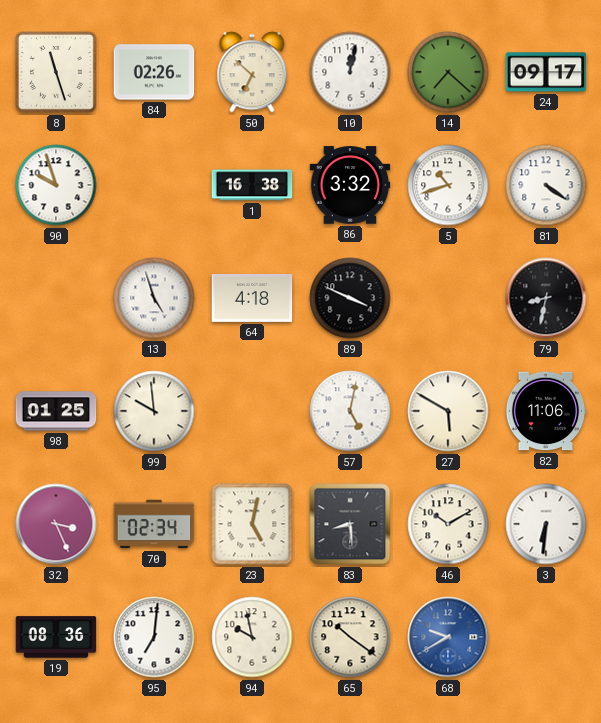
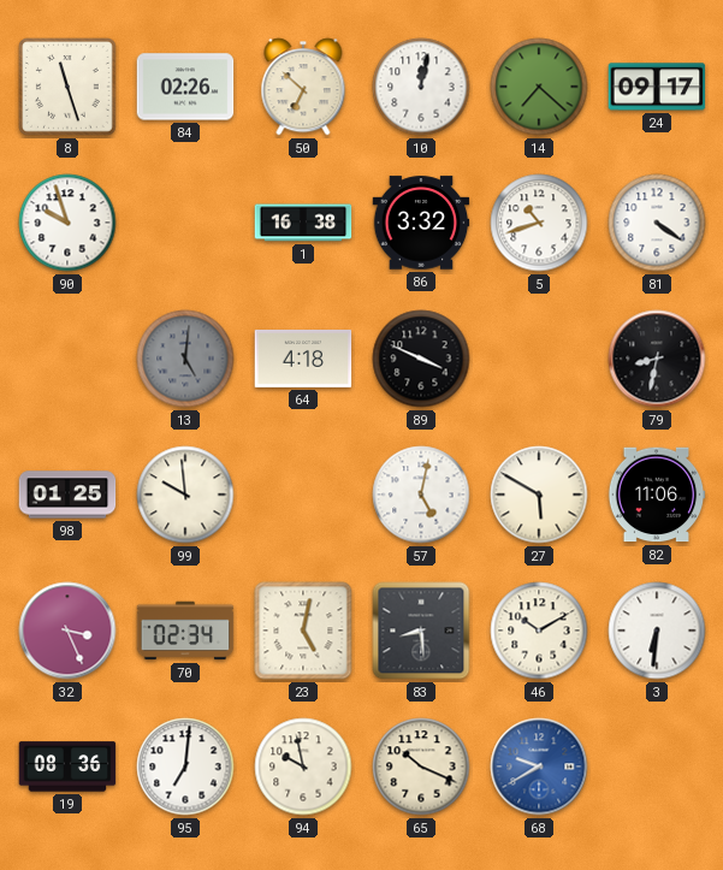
13: 4:57 -> 5:01
13 dial: white -> grey
65: 10:21 -> 10:19
